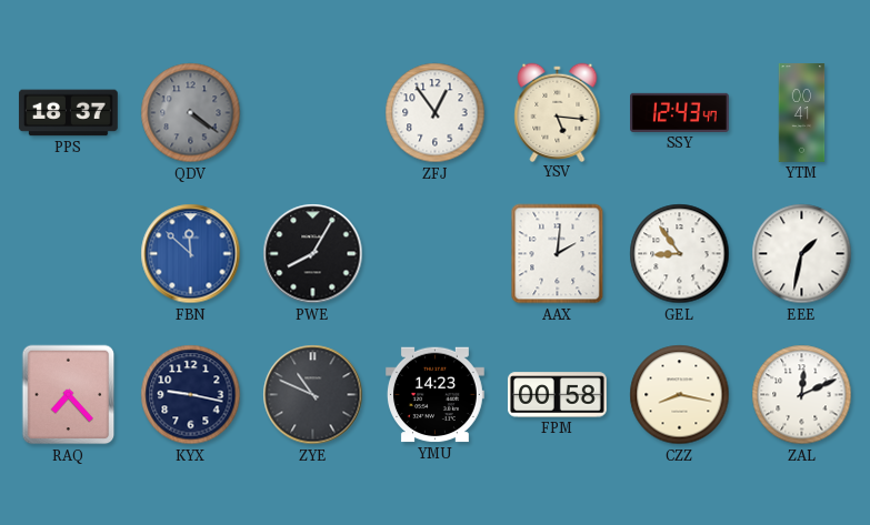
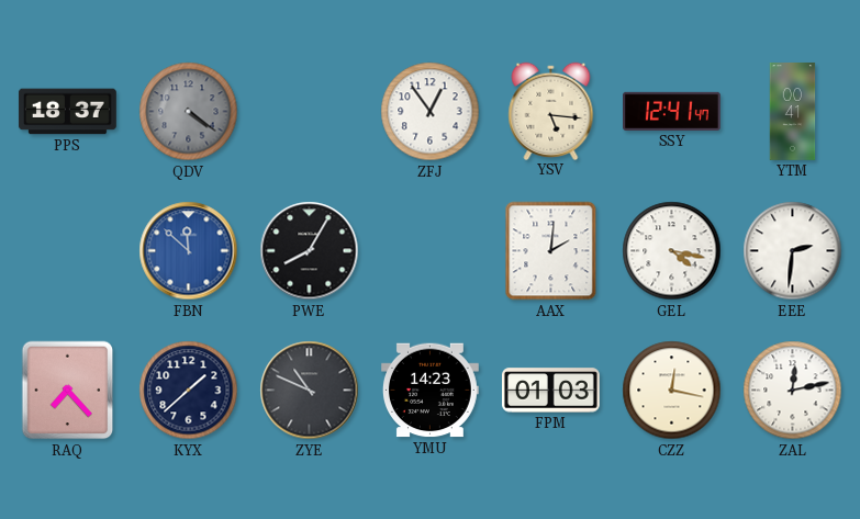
SSY: 12:43 -> 12:41
GEL: 8:54 -> 4:17
EEE: 1:32 -> 2:31
KYX: 9:17 -> 1:38
FPM: 00:58 -> 01:03
CZZ: 8:17 -> 12:17
ZAL: 12:11 -> 12:13
